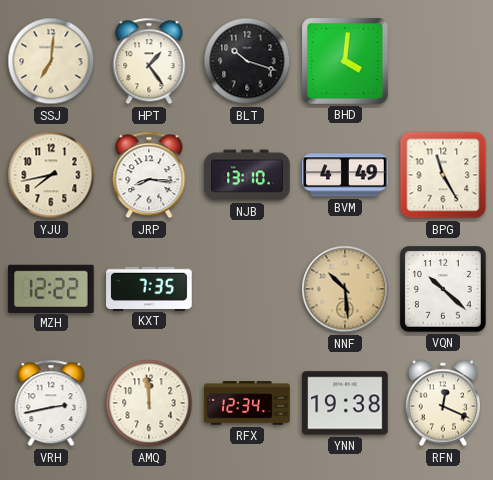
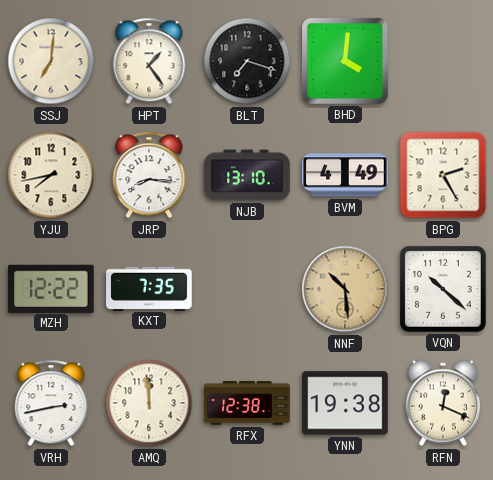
BLT: 10:18 -> 7:18
BPG: 11:25 -> 2:25
RFX: 12:34 -> 12:38
